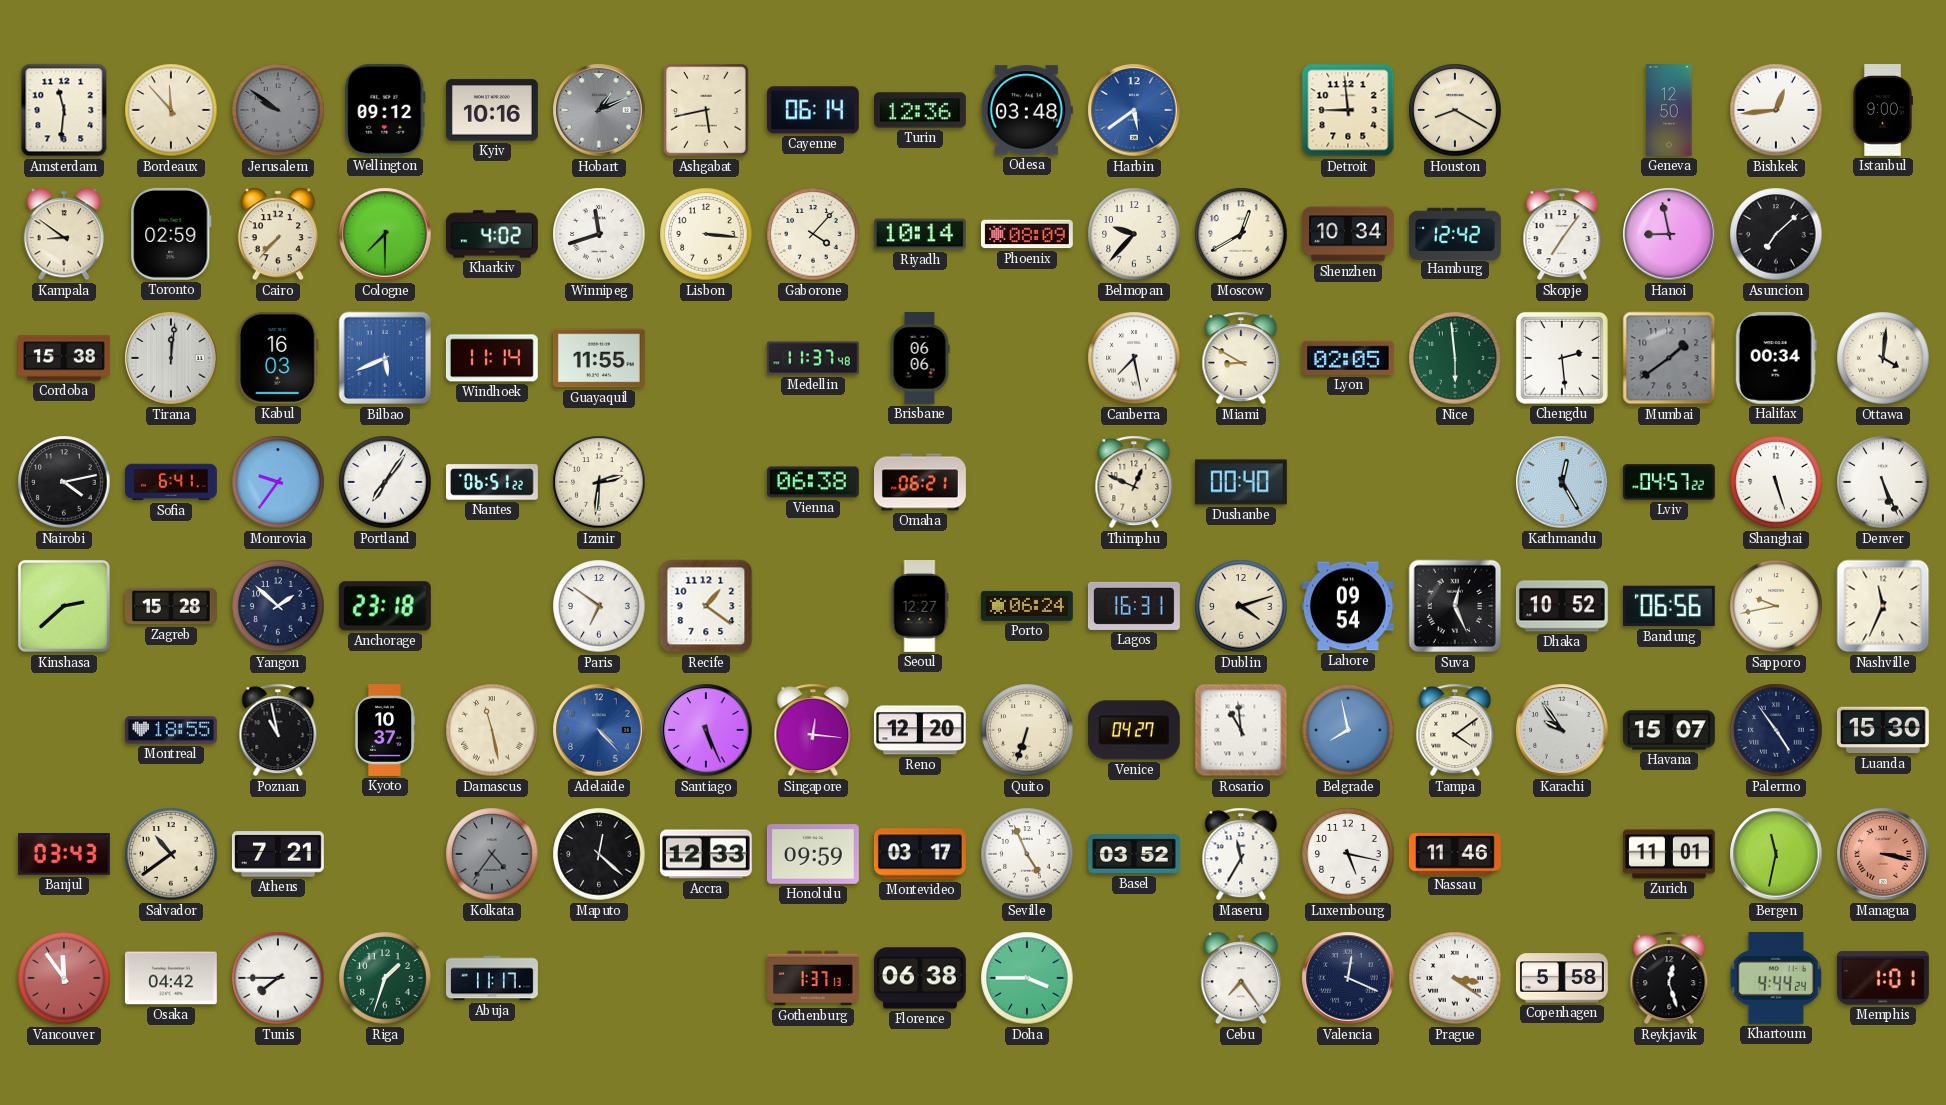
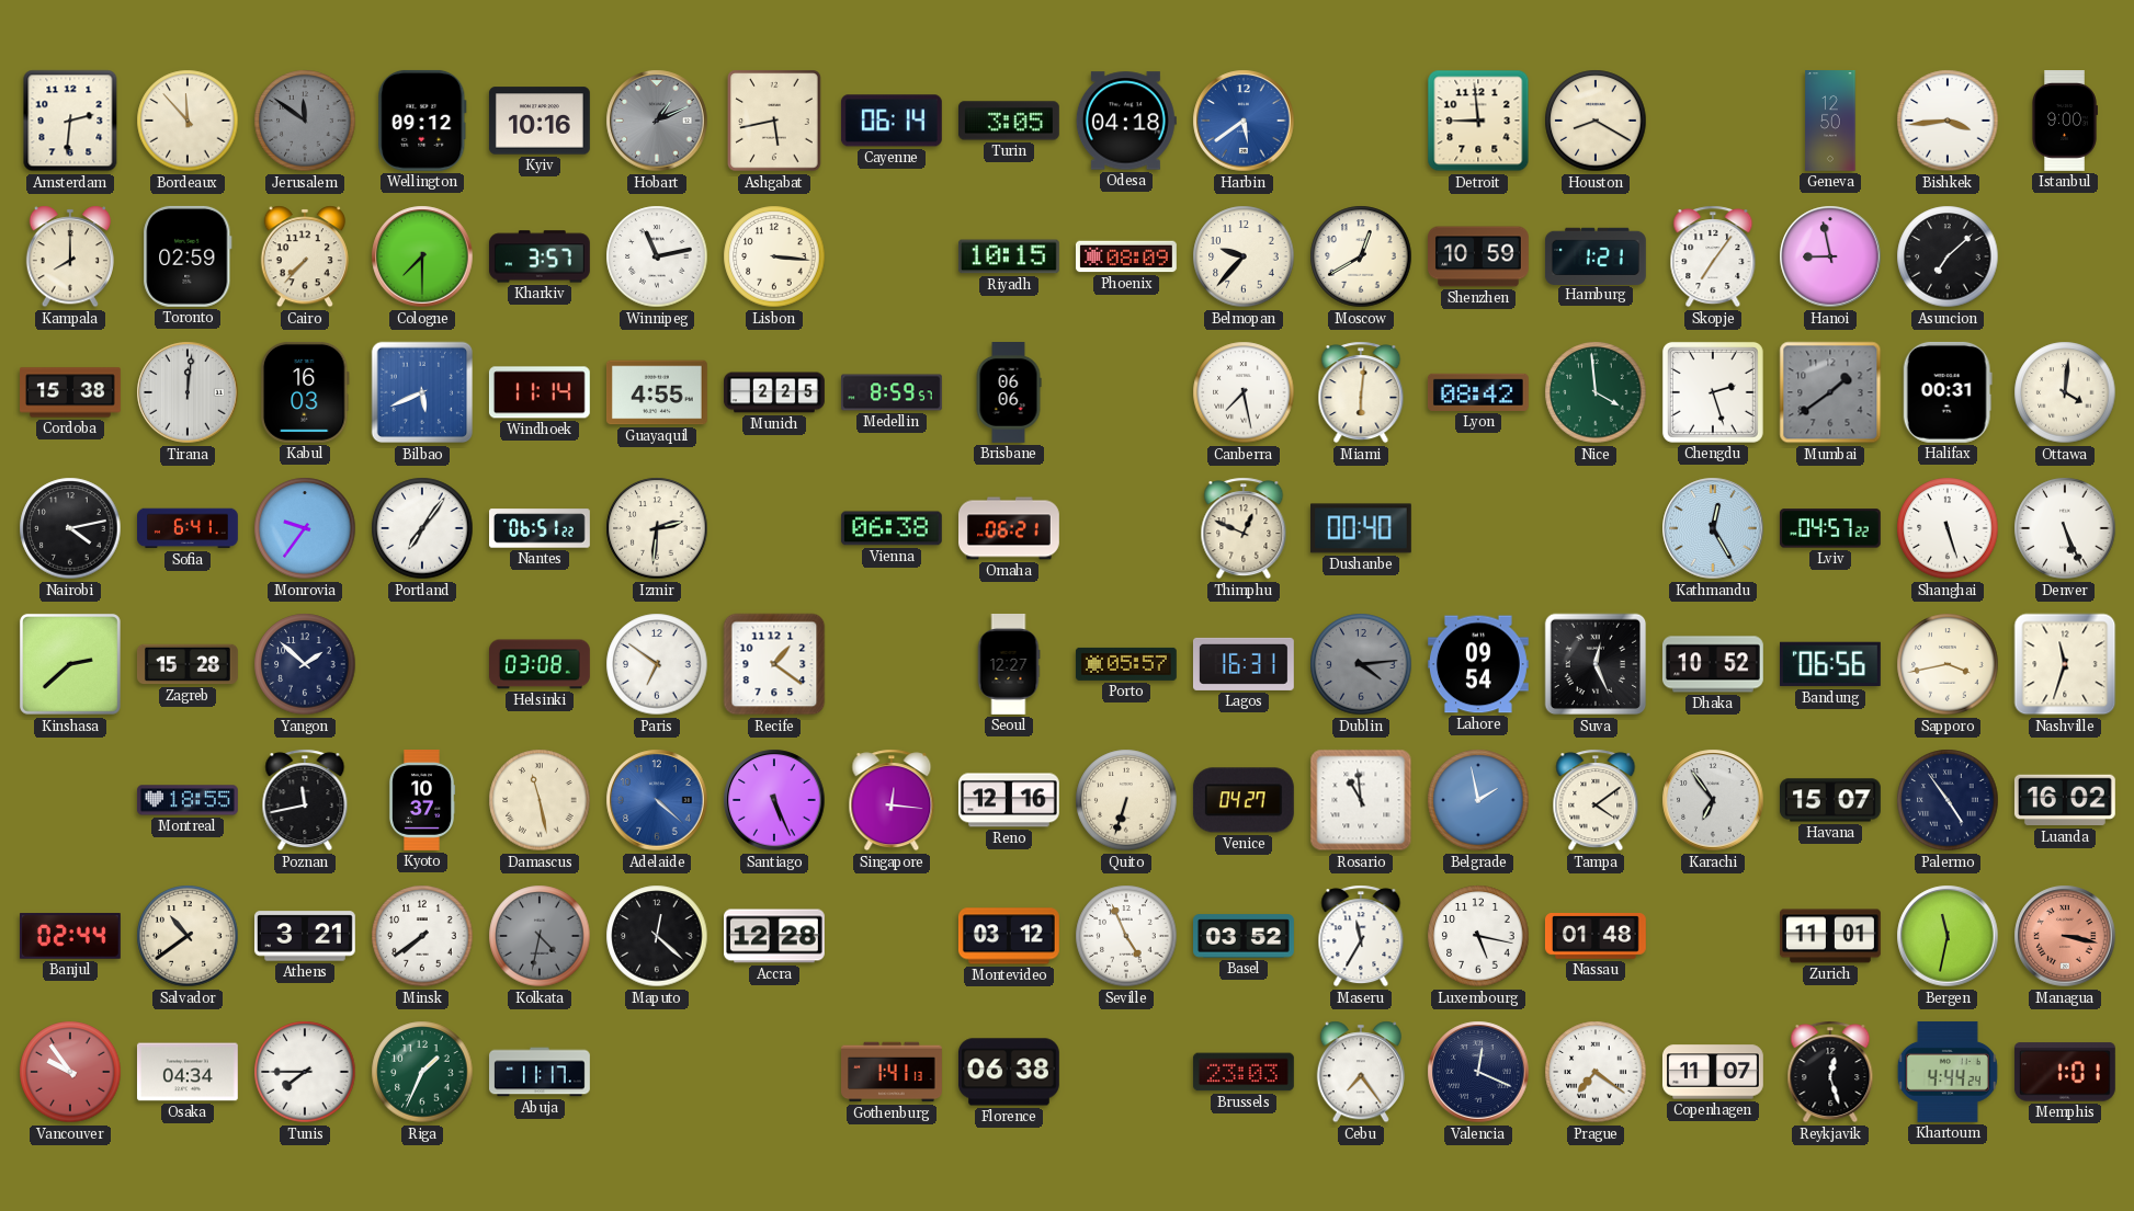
Amsterdam: 11:31 -> 2:31
Jerusalem: 9:51 -> 11:51
Turin: 12:36 -> 3:05
Odesa: 03:48 -> 04:18
Bishkek: 12:44 -> 3:44
Kampala: 8:51 -> 8:00
Kharkiv: 4:02 -> 3:57
Winnipeg: 11:42 -> 11:13
Gaborone: 4:07 -> none
Riyadh: 10:14 -> 10:15
Shenzhen: 10:34 -> 10:59
Hamburg: 12:42 -> 1:21
Guayaquil: 11:55 -> 4:55
Munich: none -> 2:25
Medellin: 11:37 -> 8:59
Miami: 8:50 -> 6:01
Lyon: 02:05 -> 08:42
Nice: 5:59 -> 3:59
Chengdu: 2:29 -> 2:27
Halifax: 00:34 -> 00:31
Anchorage: 23:18 -> none
Helsinki: none -> 03:08
Porto: 06:24 -> 05:57
Dublin: 4:12 -> 4:14
Dublin dial: cream -> grey
Sapporo: 9:43 -> 3:43
Nashville: 11:34 -> 11:33
Poznan: 10:58 -> 11:43
Adelaide: 4:23 -> 4:22
Reno: 12:20 -> 12:16
Belgrade: 7:58 -> 1:58
Karachi: 9:54 -> 6:54
Luanda: 15:30 -> 16:02
Banjul: 03:43 -> 02:44
Athens: 7:21 -> 3:21
Minsk: none -> 7:39
Kolkata: 4:36 -> 4:32
Accra: 12:33 -> 12:28
Honolulu: 09:59 -> none
Montevideo: 03:17 -> 03:12
Nassau: 11:46 -> 01:48
Vancouver: 11:54 -> 9:54
Osaka: 04:42 -> 04:34
Riga: 1:33 -> 1:34
Gothenburg: 1:37 -> 1:41
Doha: 3:45 -> none
Brussels: none -> 23:03
Prague: 3:21 -> 7:21
Copenhagen: 5:58 -> 11:07
